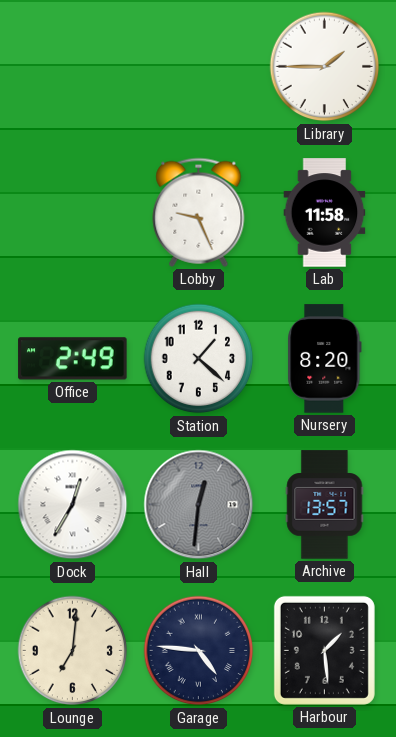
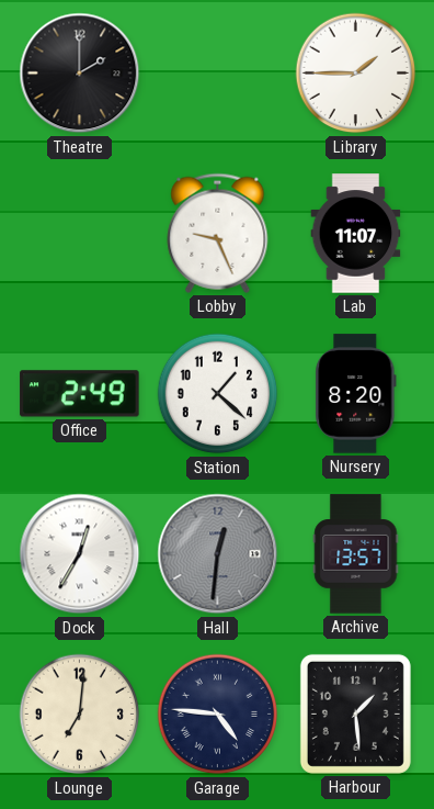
Theatre: none -> 2:00
Lab: 11:58 -> 11:07
